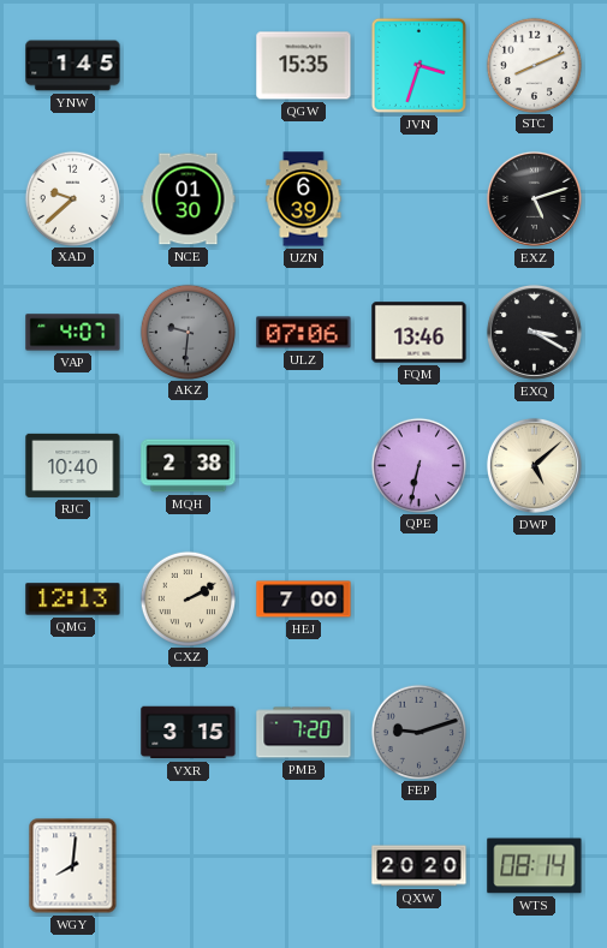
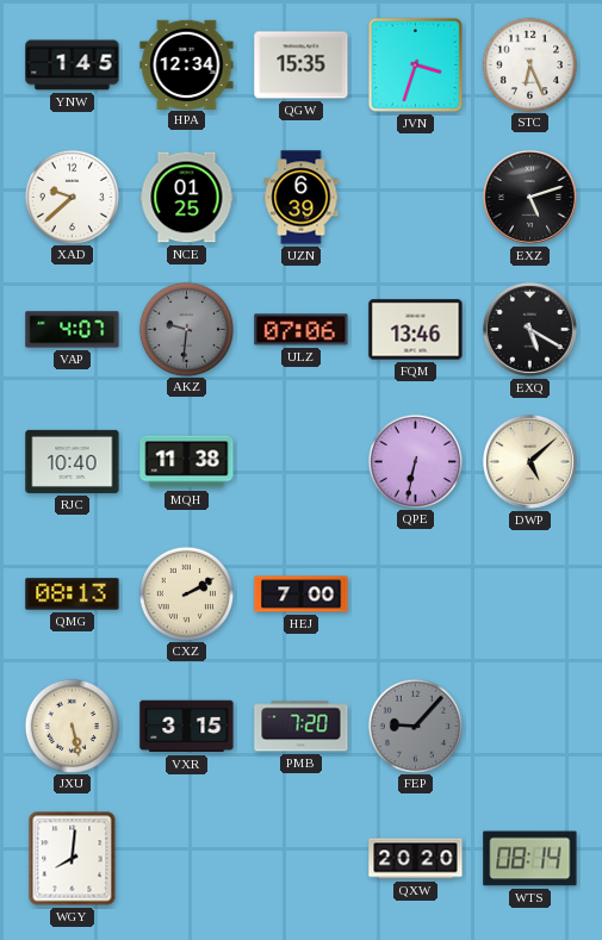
HPA: none -> 12:34
STC: 8:11 -> 6:26
NCE: 01:30 -> 01:25
EXQ: 3:20 -> 5:20
MQH: 2:38 -> 11:38
QMG: 12:13 -> 08:13
JXU: none -> 5:28
FEP: 9:12 -> 9:07
